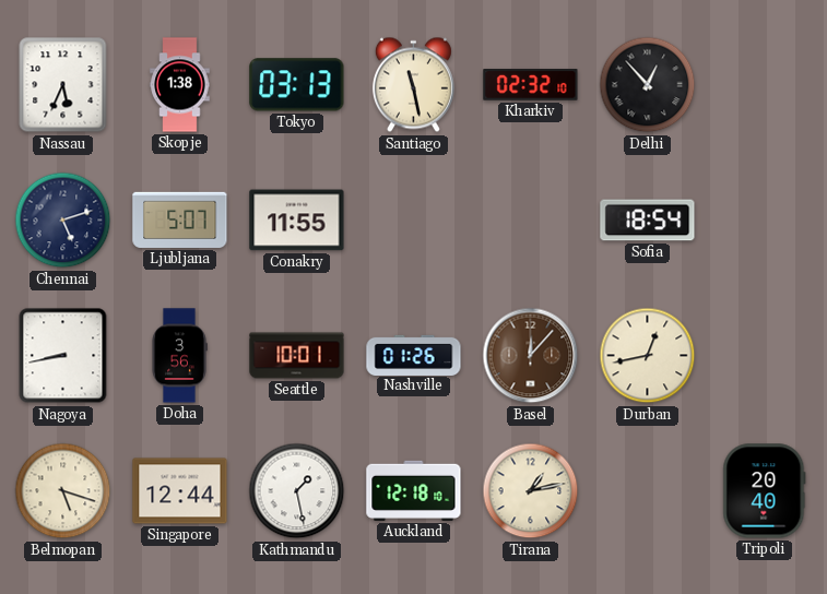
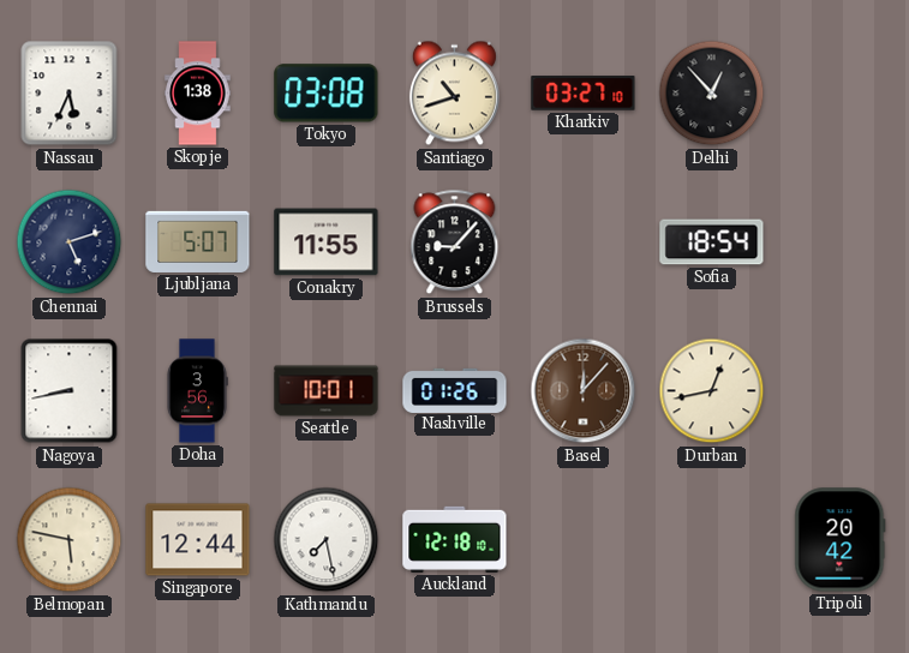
Tokyo: 03:13 -> 03:08
Santiago: 11:28 -> 10:42
Kharkiv: 02:32 -> 03:27
Brussels: none -> 9:07
Belmopan: 5:18 -> 5:47
Kathmandu: 1:28 -> 7:28
Tirana: 1:13 -> none
Tripoli: 20:40 -> 20:42
